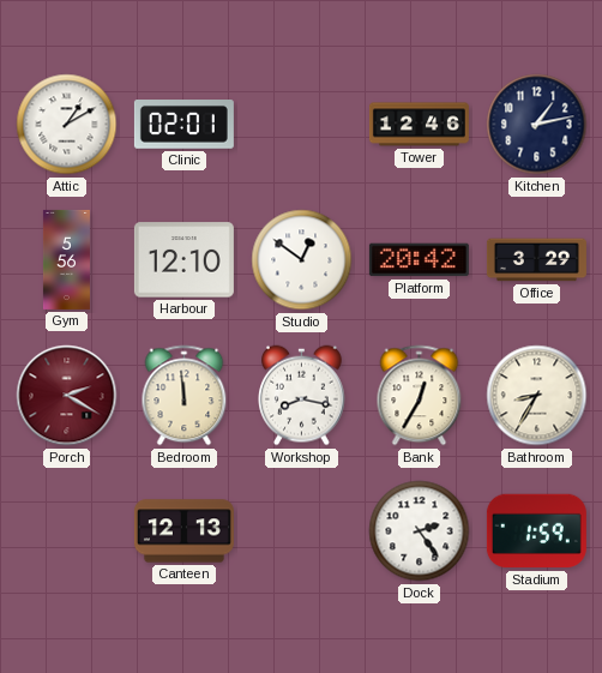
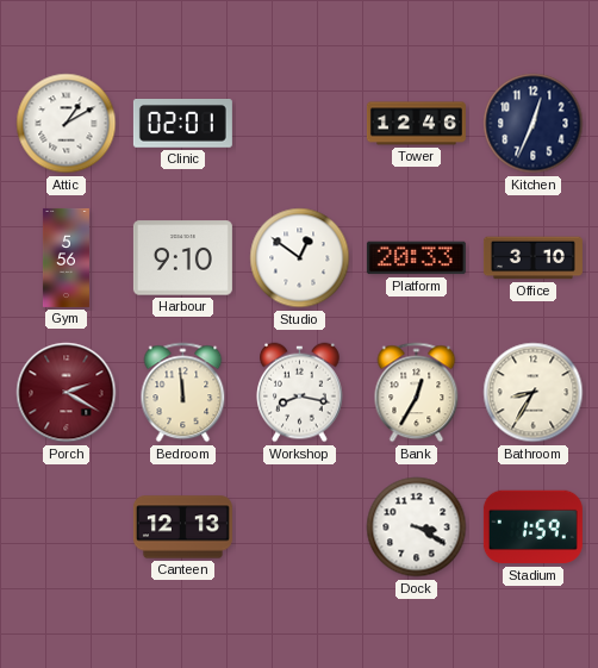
Kitchen: 1:13 -> 12:34
Harbour: 12:10 -> 9:10
Platform: 20:42 -> 20:33
Office: 3:29 -> 3:10
Dock: 2:24 -> 3:20
